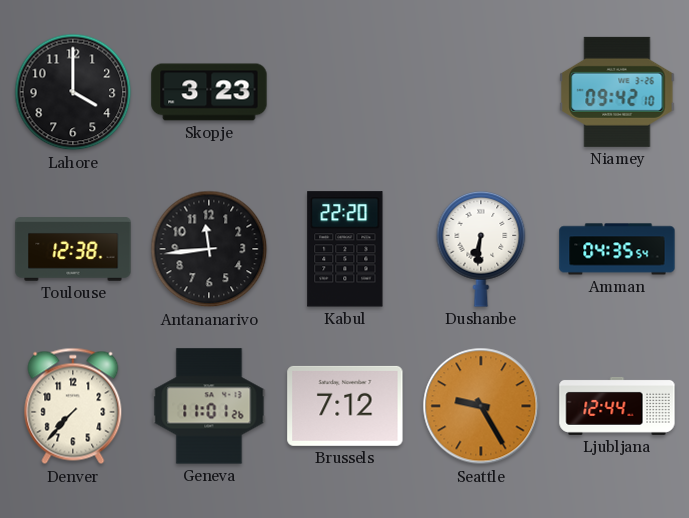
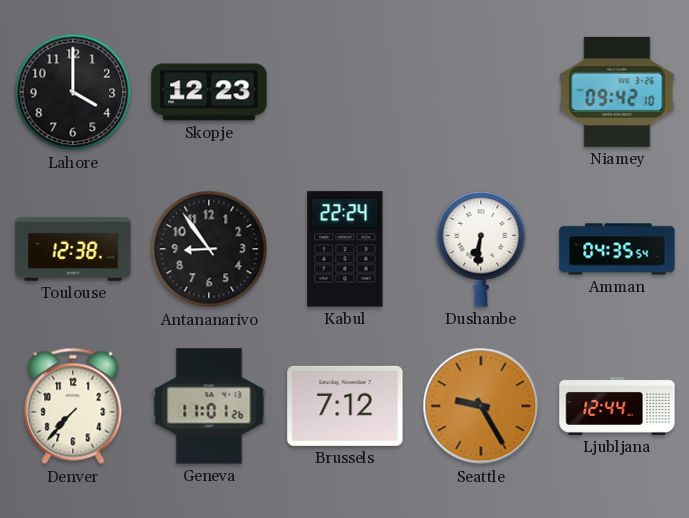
Skopje: 3:23 -> 12:23
Antananarivo: 11:44 -> 8:54
Kabul: 22:20 -> 22:24
